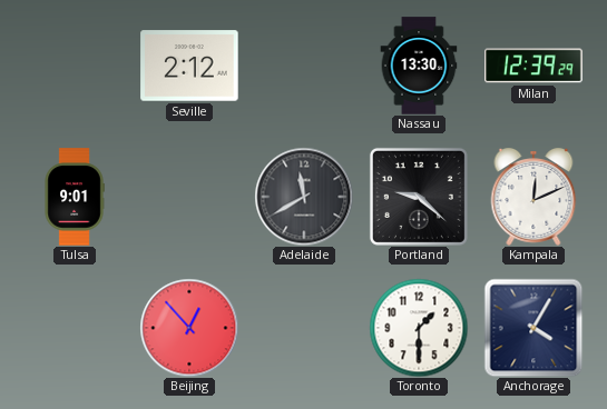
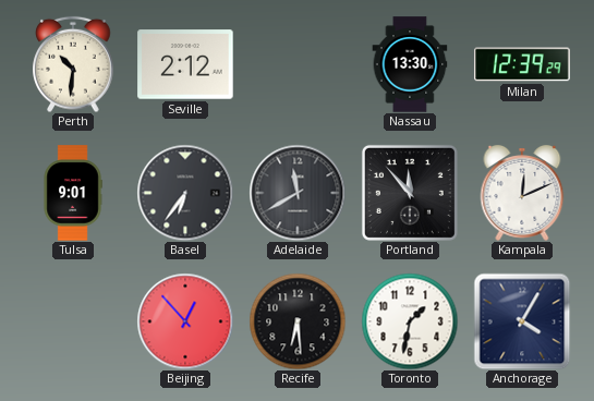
Perth: none -> 10:31
Basel: none -> 6:36
Portland: 9:22 -> 11:53
Recife: none -> 6:29
Toronto: 1:30 -> 1:32
